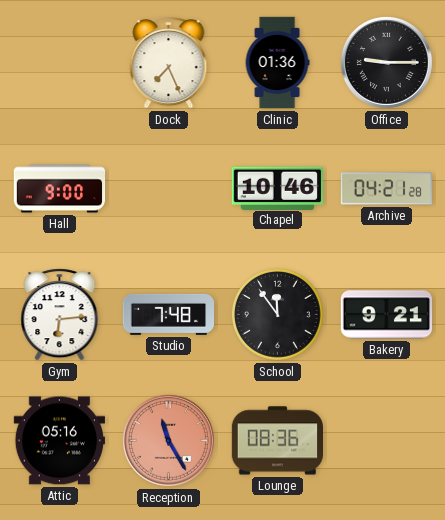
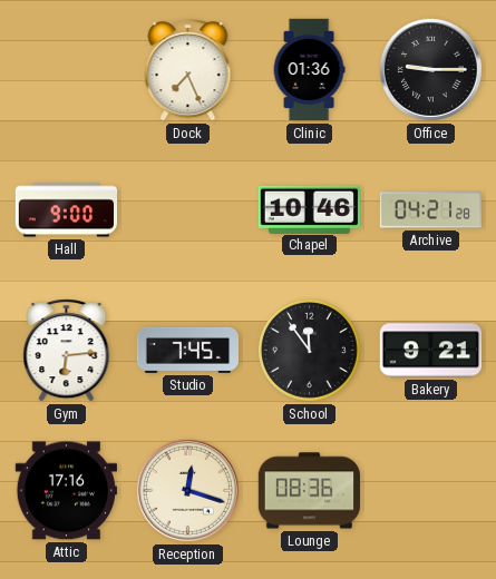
Studio: 7:48 -> 7:45
Attic: 05:16 -> 17:16
Reception: 11:25 -> 12:18
Reception dial: salmon -> cream
